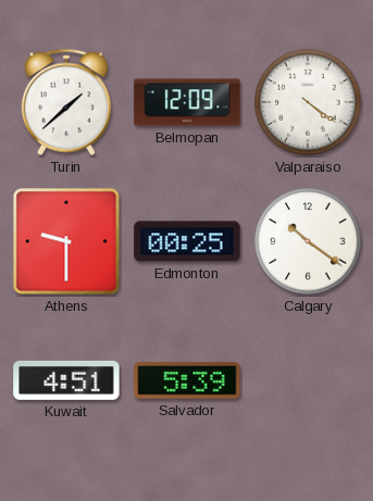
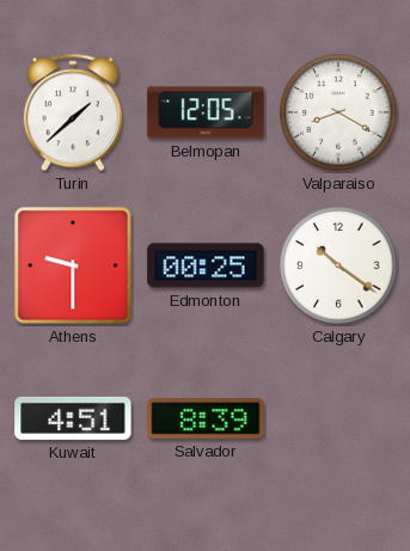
Belmopan: 12:09 -> 12:05
Valparaiso: 4:21 -> 8:20
Salvador: 5:39 -> 8:39
